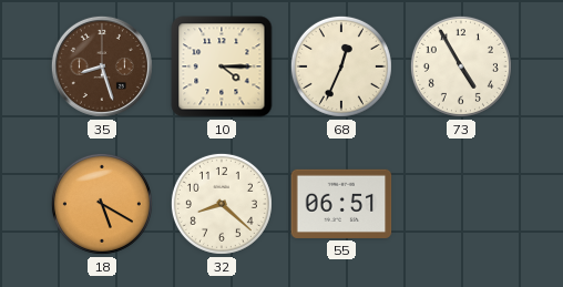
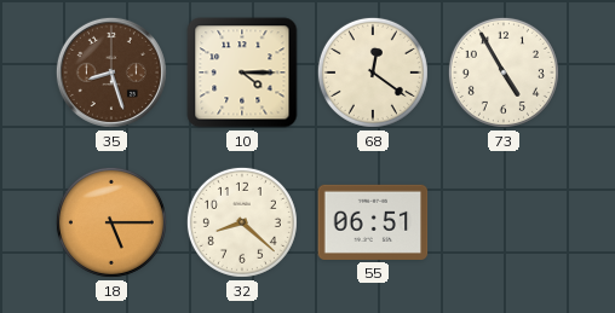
68: 12:34 -> 12:21
18: 5:20 -> 5:15
